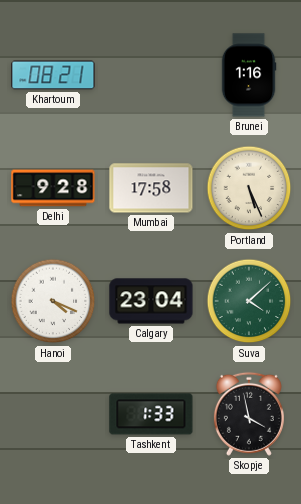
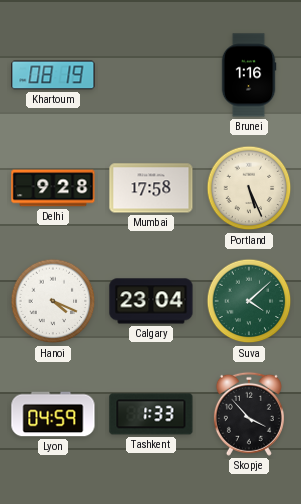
Khartoum: 08:21 -> 08:19
Lyon: none -> 04:59
Skopje: 3:58 -> 3:53
